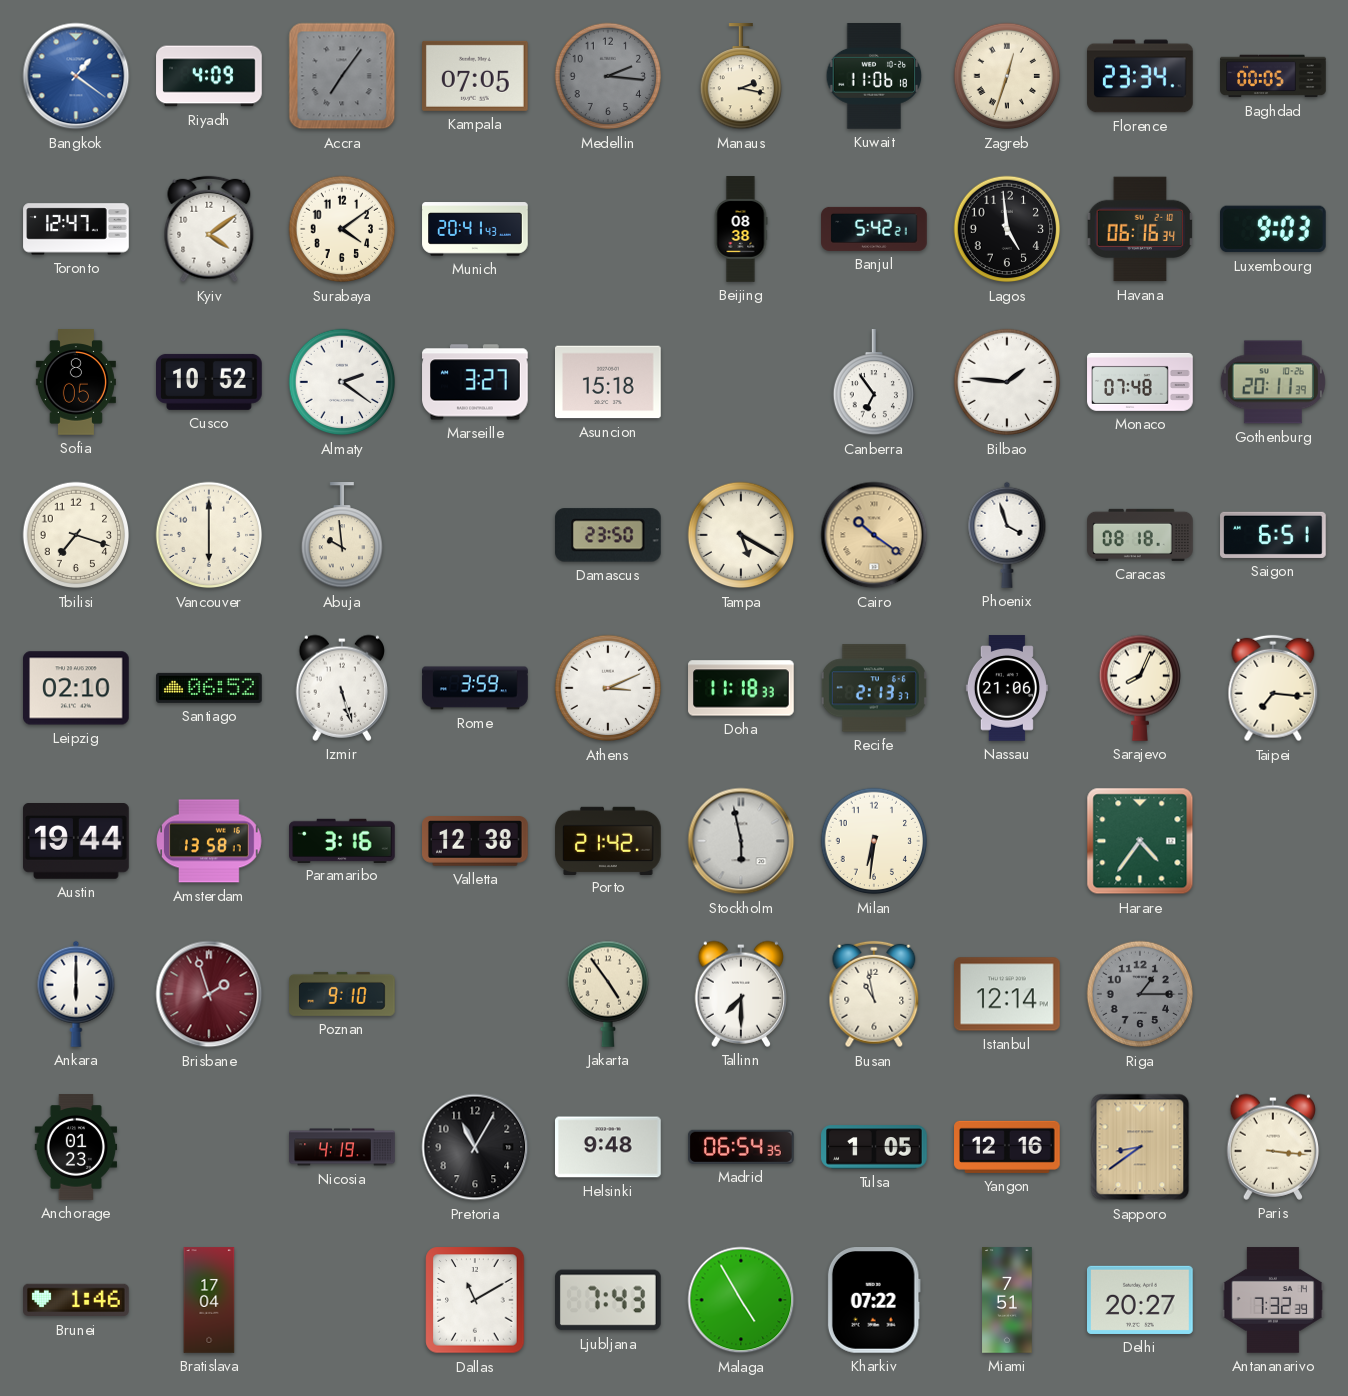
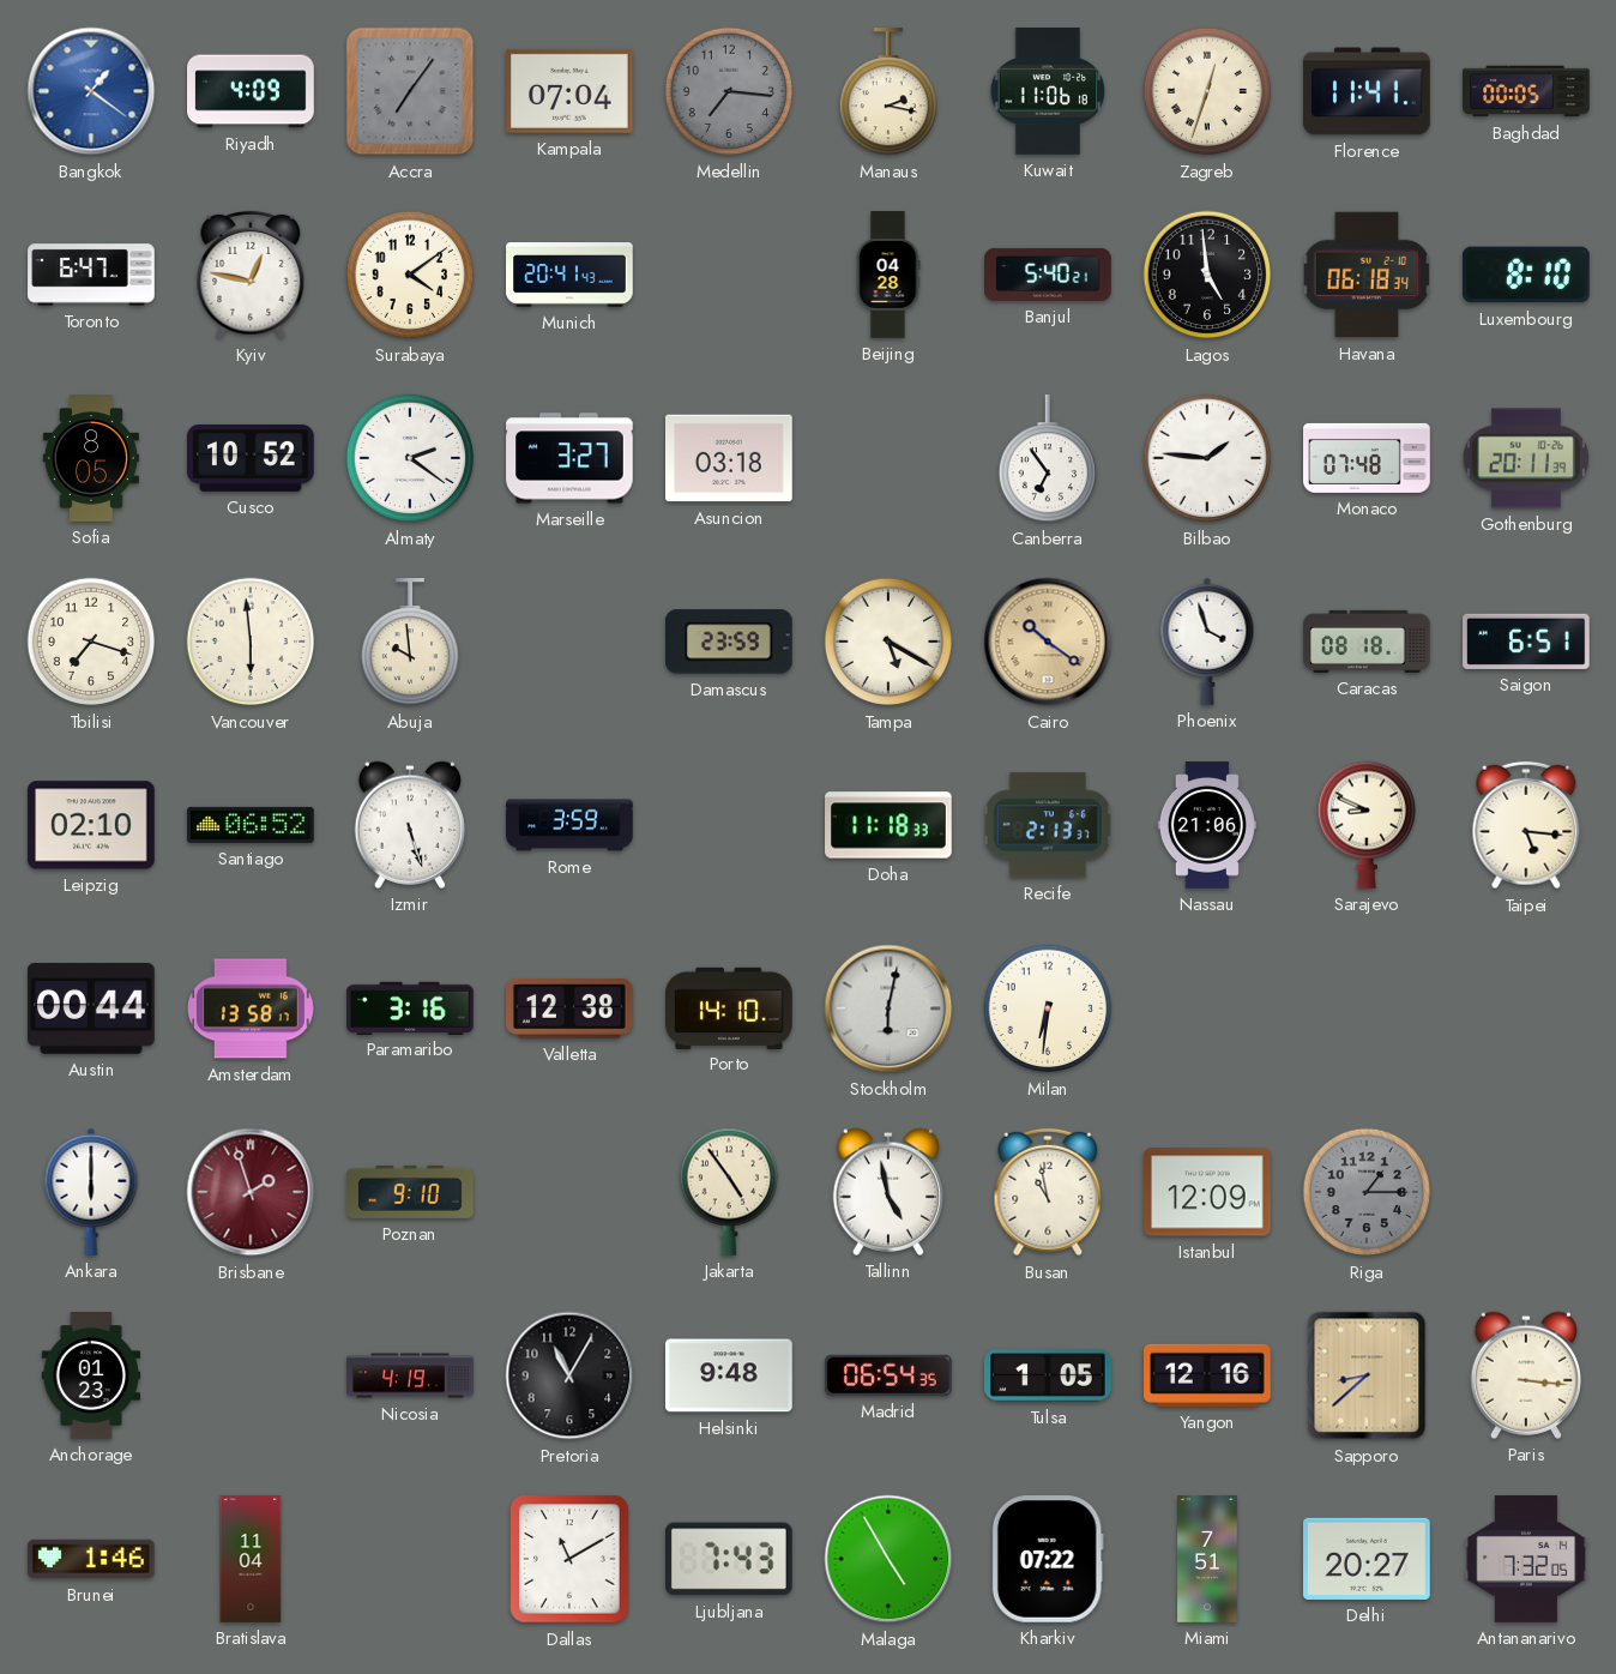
Kampala: 07:05 -> 07:04
Medellin: 2:16 -> 7:16
Florence: 23:34 -> 11:41
Toronto: 12:47 -> 6:47
Kyiv: 4:09 -> 12:47
Beijing: 08:38 -> 04:28
Banjul: 5:42 -> 5:40
Havana: 06:16 -> 06:18
Luxembourg: 9:03 -> 8:10
Asuncion: 15:18 -> 03:18
Vancouver: 6:00 -> 5:59
Damascus: 23:50 -> 23:59
Athens: 3:11 -> none
Sarajevo: 8:04 -> 8:49
Taipei: 7:16 -> 5:16
Austin: 19:44 -> 00:44
Porto: 21:42 -> 14:10
Stockholm: 5:58 -> 6:02
Harare: 4:36 -> none
Tallinn: 7:30 -> 4:58
Istanbul: 12:14 -> 12:09
Sapporo: 8:39 -> 8:38
Bratislava: 17:04 -> 11:04
Antananarivo: 7:32:39 -> 7:32:05
